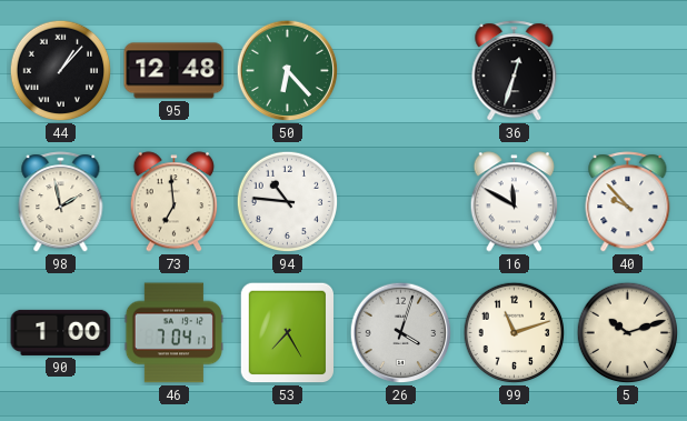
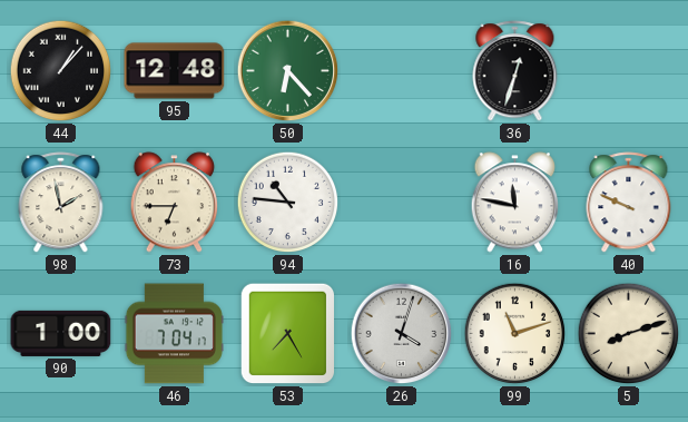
73: 6:59 -> 6:45
16: 11:50 -> 11:47
40: 9:53 -> 9:49
5: 10:12 -> 8:12
